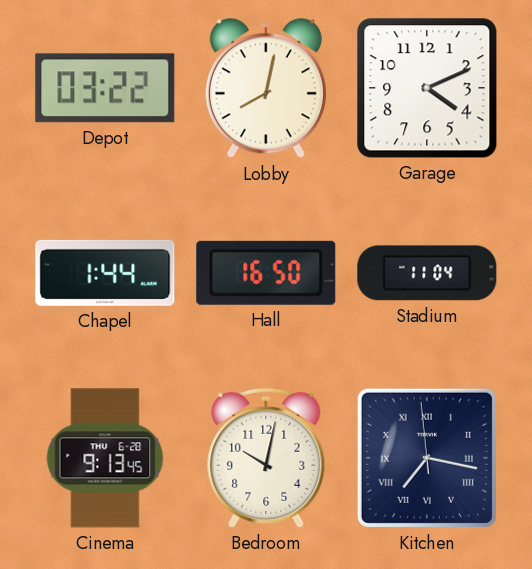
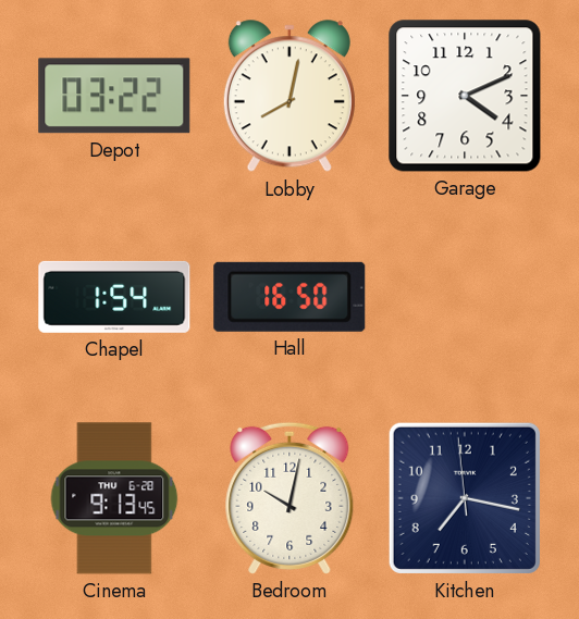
Chapel: 1:44 -> 1:54
Stadium: 11:04 -> none
Kitchen numerals: Roman -> Arabic
